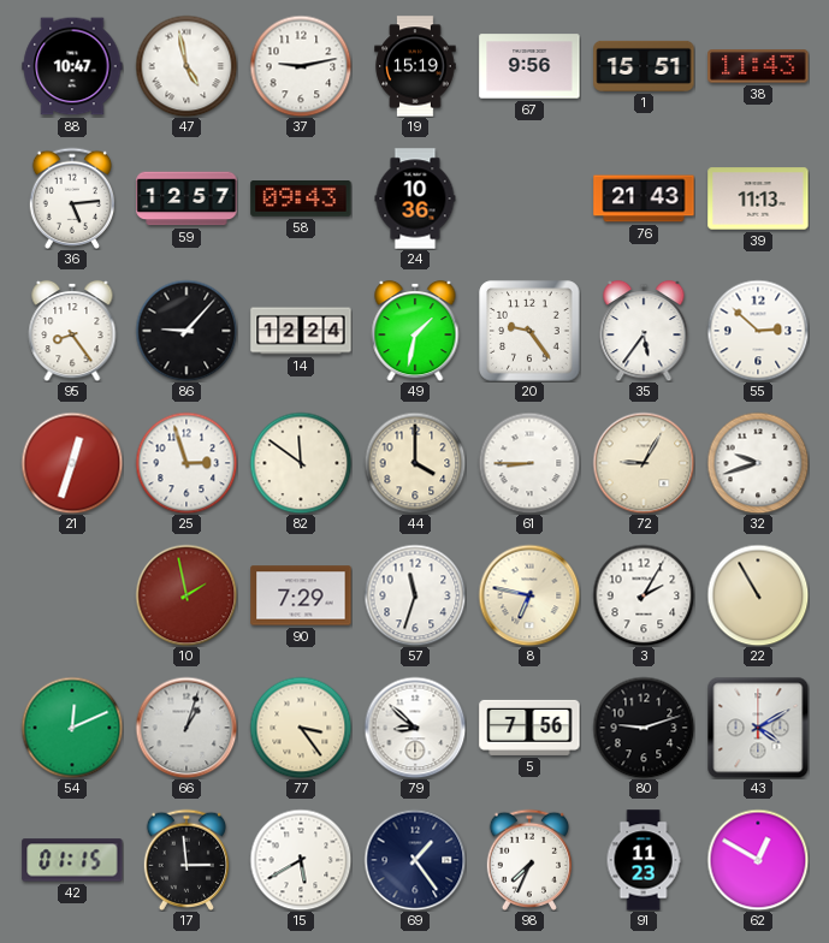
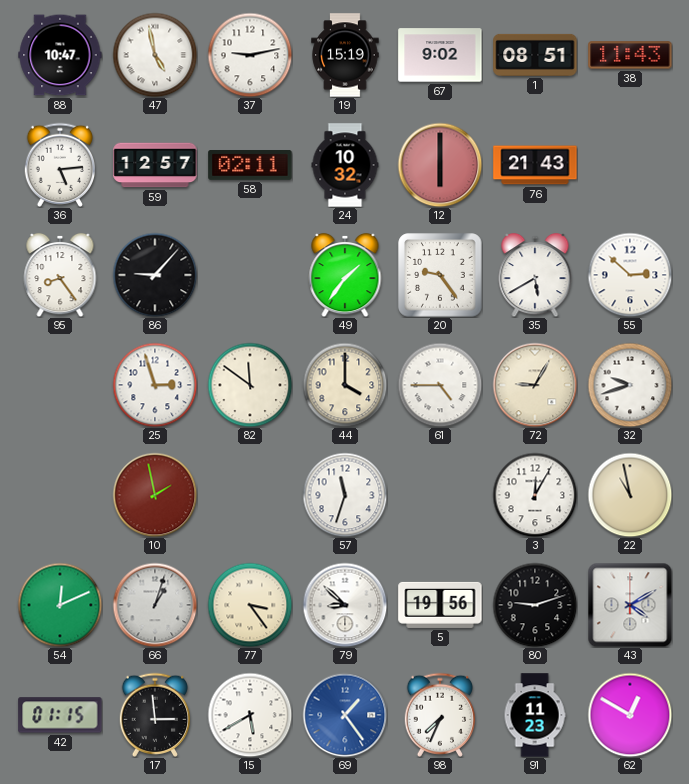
67: 9:56 -> 9:02
1: 15:51 -> 08:51
58: 09:43 -> 02:11
24: 10:36 -> 10:32
12: none -> 6:00
39: 11:13 -> none
14: 12:24 -> none
49: 1:32 -> 1:36
35: 5:36 -> 5:40
21: 12:33 -> none
61: 8:45 -> 4:45
90: 7:29 -> none
8: 6:47 -> none
3: 2:05 -> 12:05
22: 10:55 -> 10:58
5: 7:56 -> 19:56
69 dial: navy -> blue
